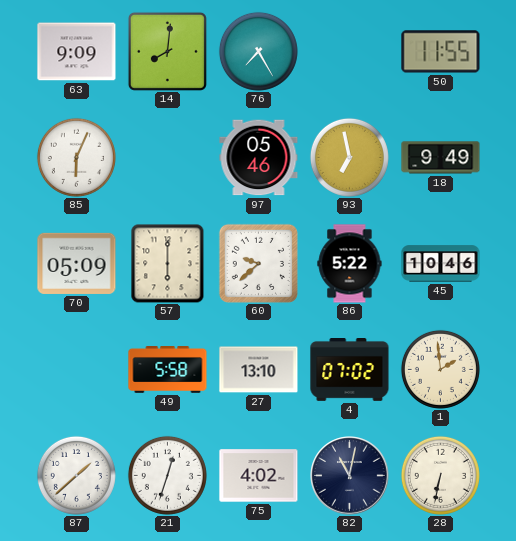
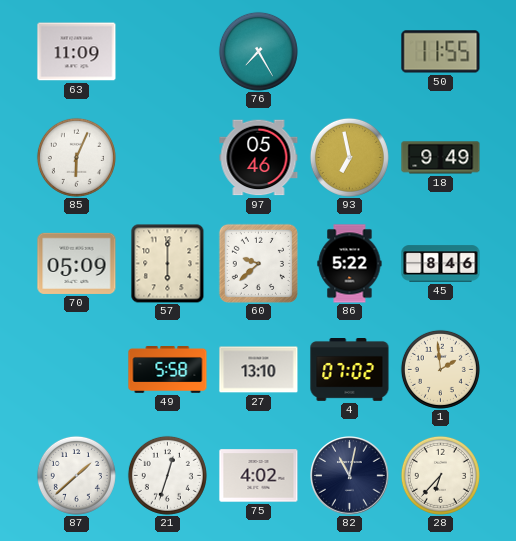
63: 9:09 -> 11:09
14: 8:01 -> none
45: 10:46 -> 8:46
28: 6:32 -> 6:37
